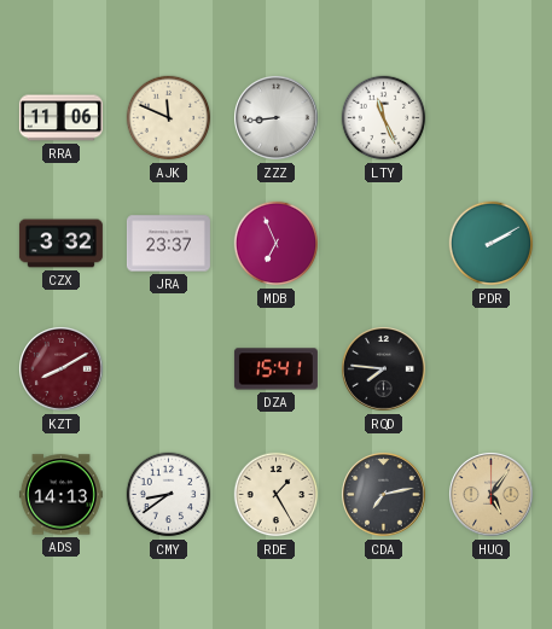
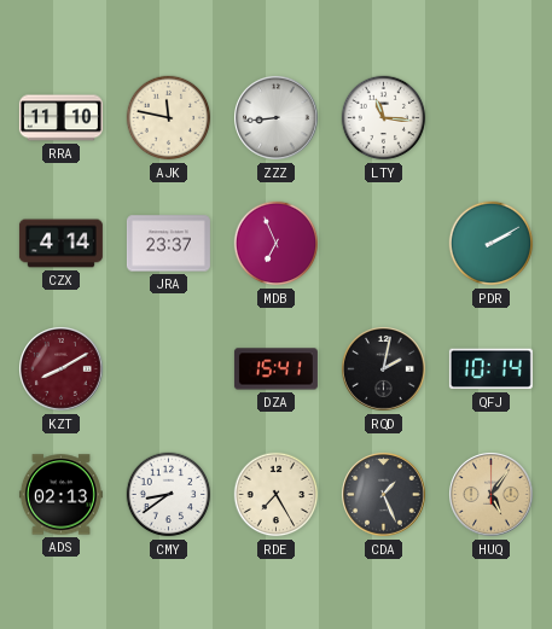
RRA: 11:06 -> 11:10
AJK: 11:49 -> 11:47
LTY: 11:26 -> 11:16
CZX: 3:32 -> 4:14
RQD: 7:46 -> 2:02
QFJ: none -> 10:14
ADS: 14:13 -> 02:13
RDE: 1:25 -> 7:25
CDA: 7:13 -> 1:26
